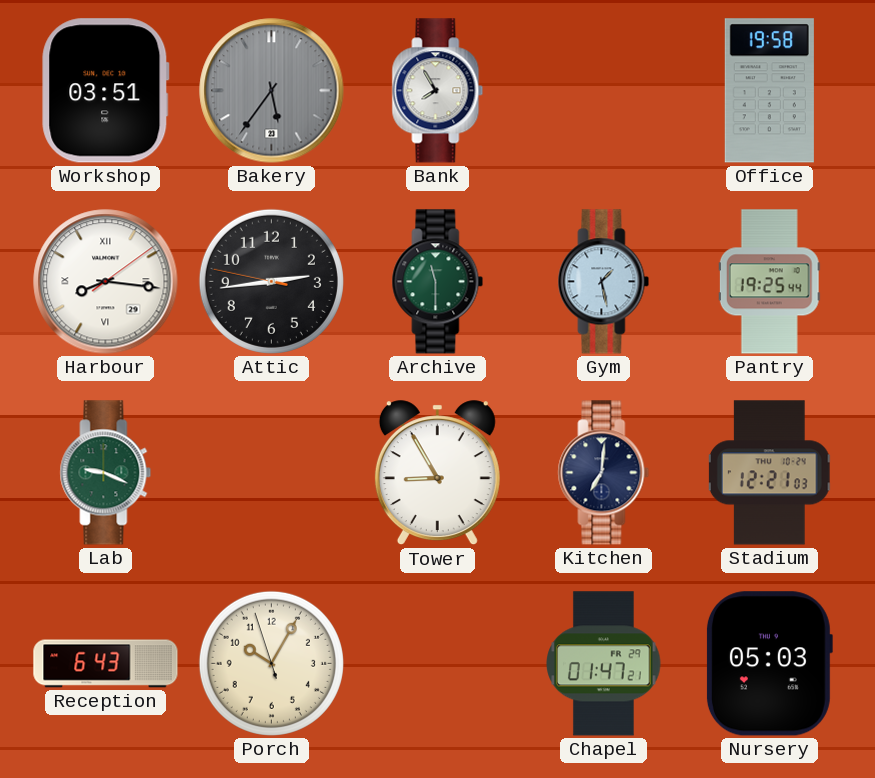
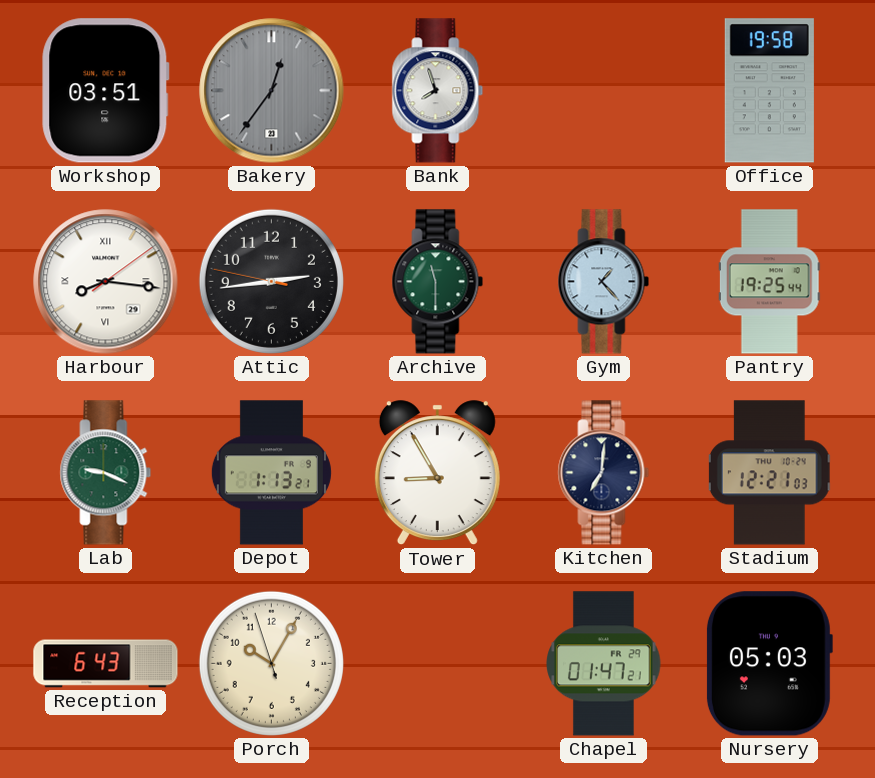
Bakery: 5:36 -> 12:36
Bank: 7:55 -> 7:57
Gym: 1:28 -> 1:23
Depot: none -> 1:13
